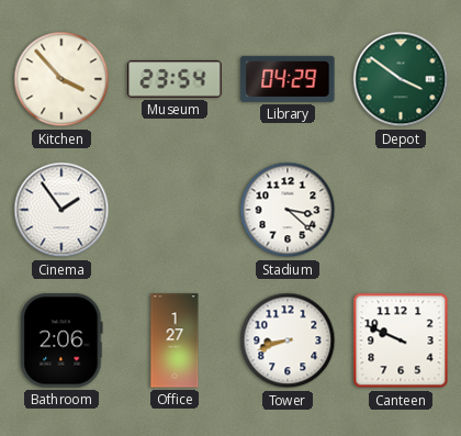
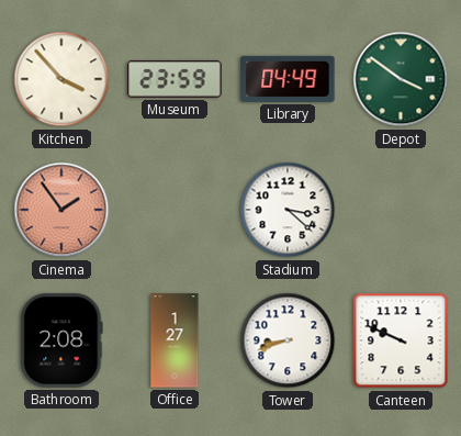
Museum: 23:54 -> 23:59
Library: 04:29 -> 04:49
Cinema dial: white -> salmon
Bathroom: 2:06 -> 2:08
